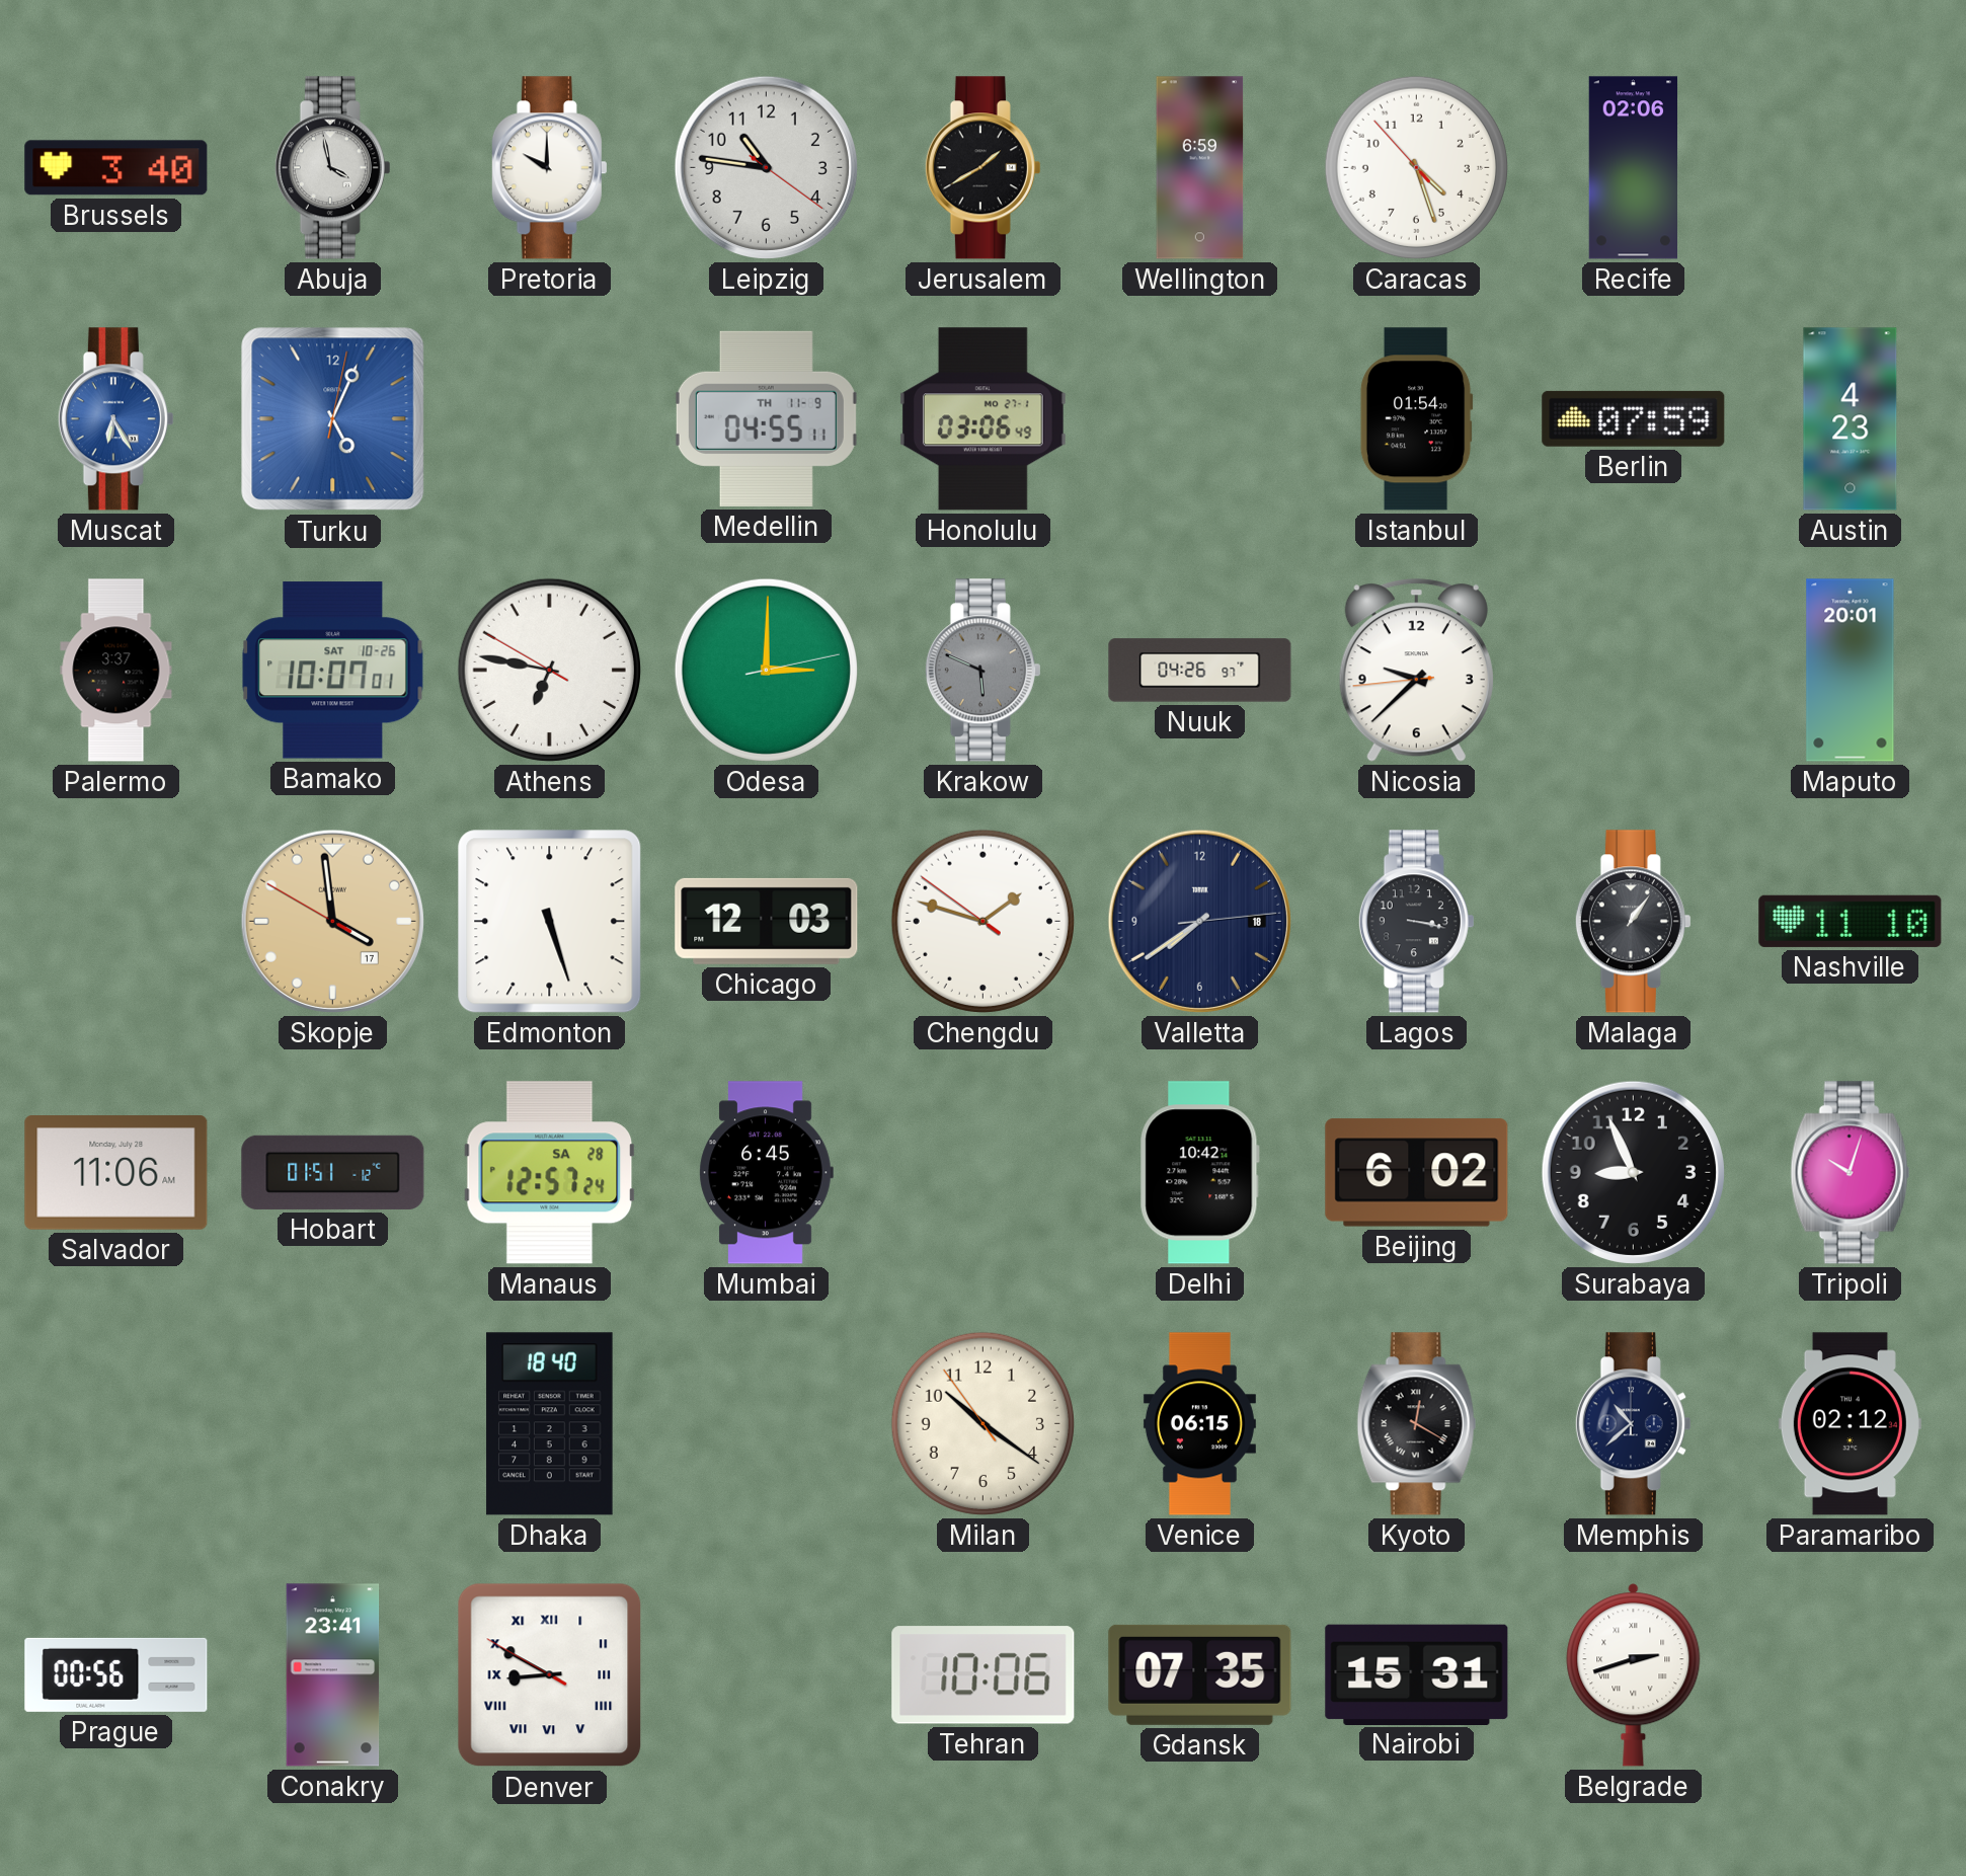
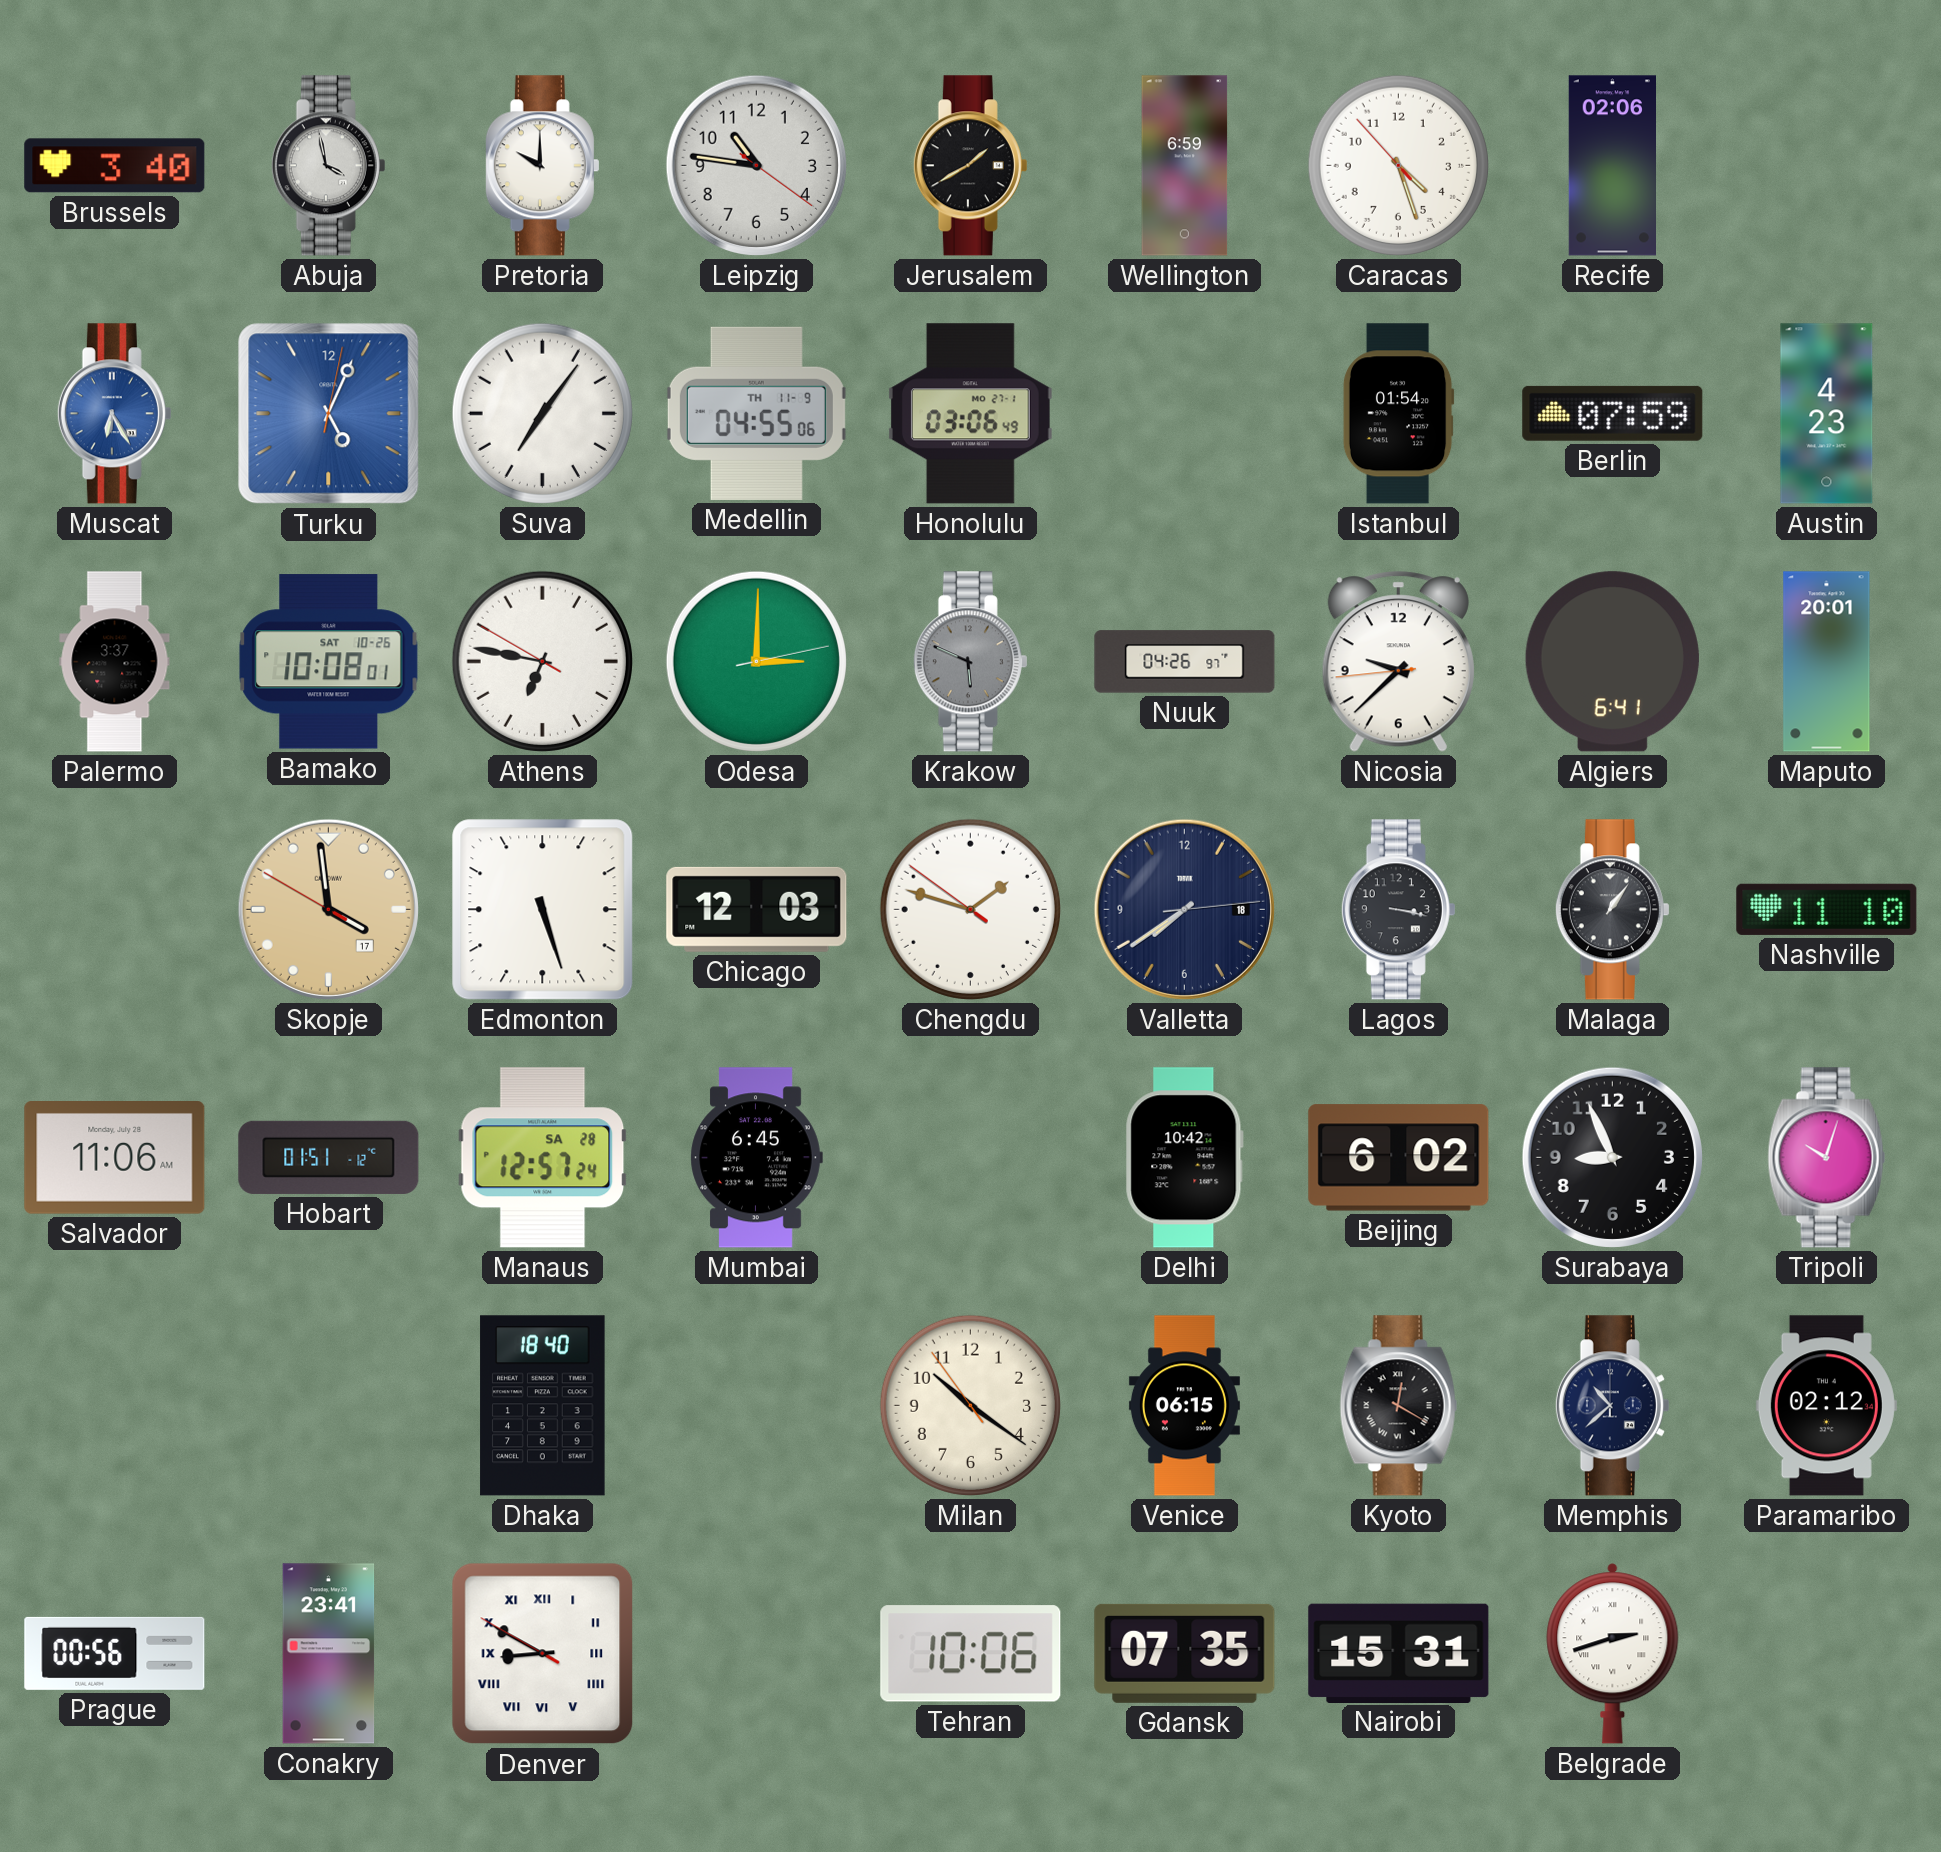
Suva: none -> 7:06
Medellin: 04:55:11 -> 04:55:06
Bamako: 10:07 -> 10:08
Algiers: none -> 6:41
